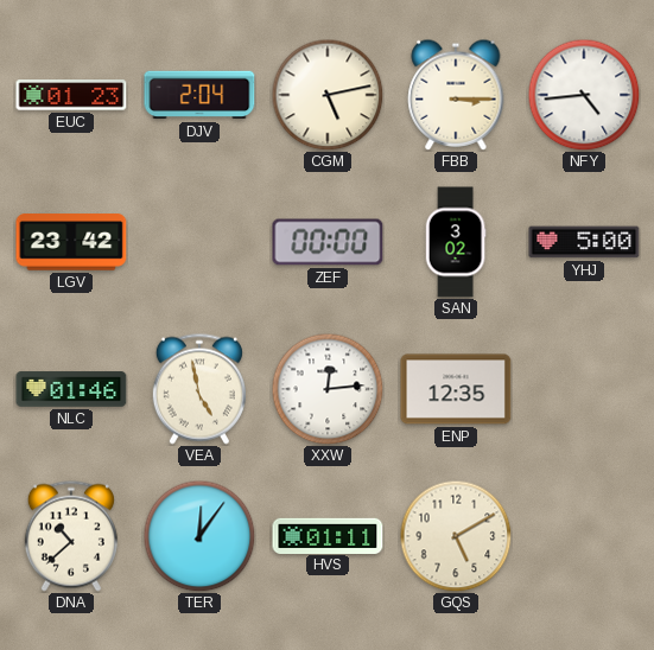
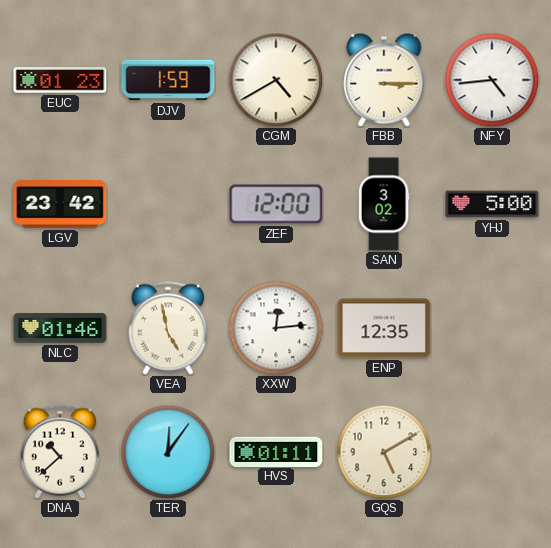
DJV: 2:04 -> 1:59
CGM: 5:13 -> 4:40
ZEF: 00:00 -> 12:00
